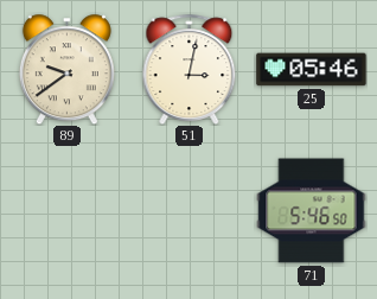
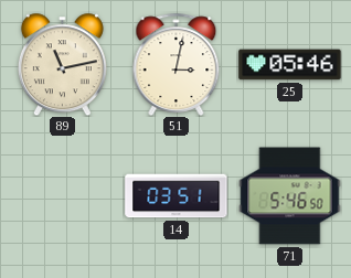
89: 9:39 -> 11:13
14: none -> 03:51
